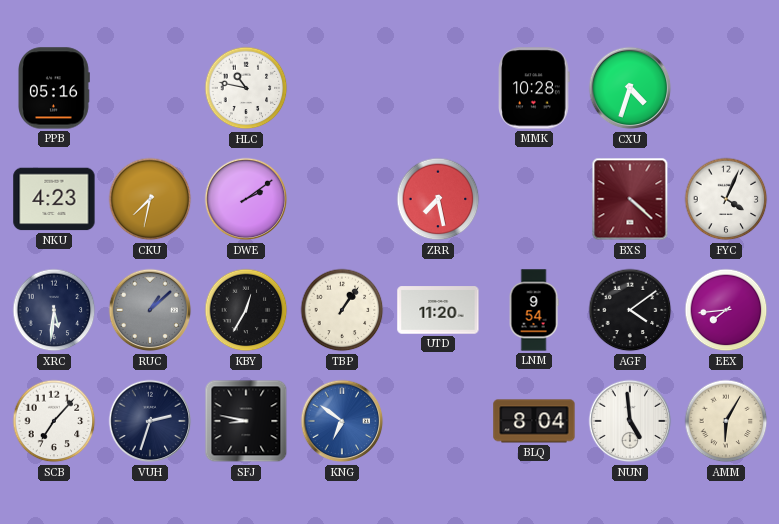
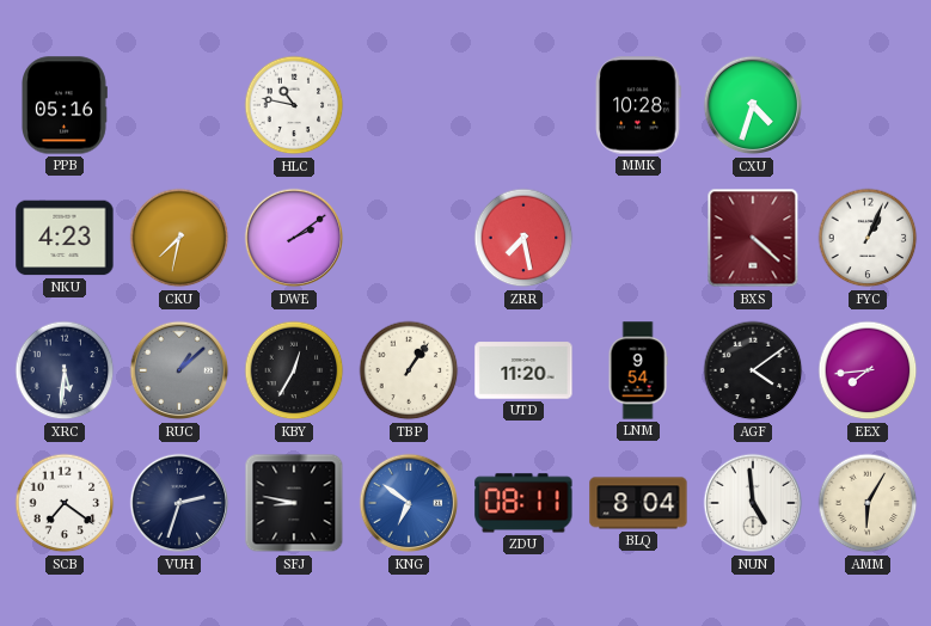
FYC: 4:04 -> 1:04
SCB: 7:07 -> 7:21
ZDU: none -> 08:11
